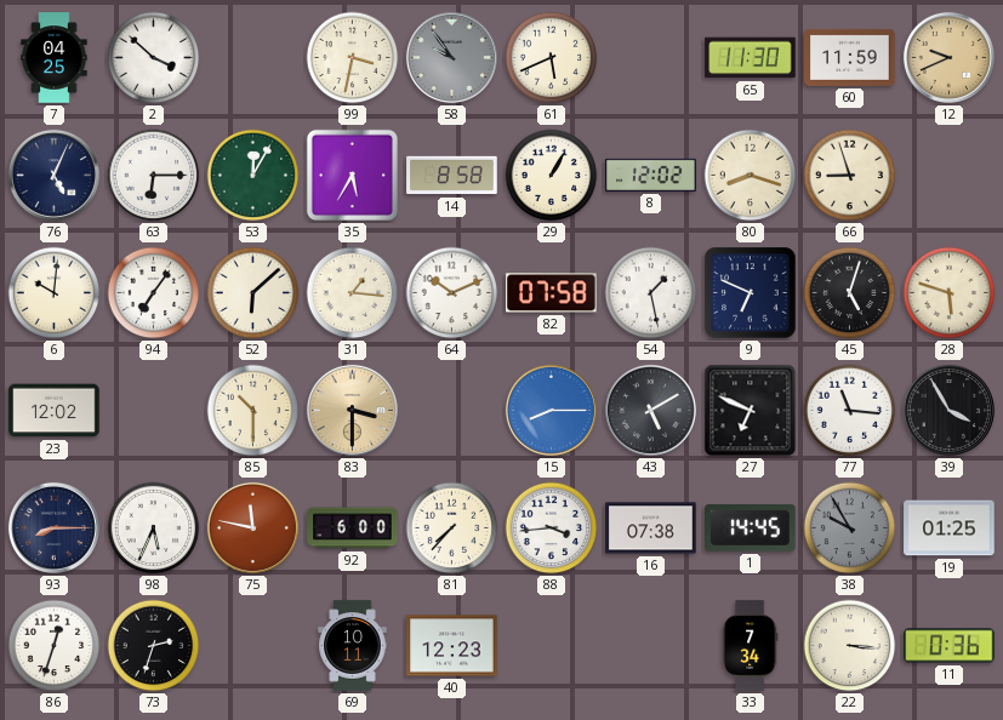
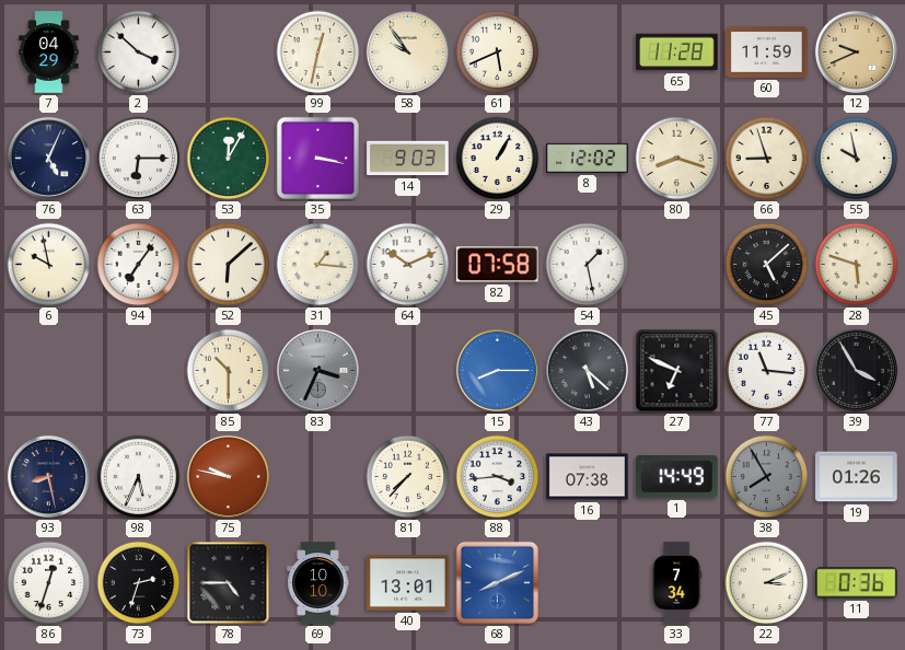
7: 04:25 -> 04:29
99: 3:32 -> 12:32
58 dial: grey -> cream
65: 11:30 -> 11:28
35: 5:35 -> 3:17
14: 8:58 -> 9:03
55: none -> 9:58
6: 10:01 -> 9:58
9: 6:49 -> none
45: 5:03 -> 5:08
23: 12:02 -> none
83: 3:30 -> 3:34
83 dial: champagne -> grey
43: 5:10 -> 5:22
93: 8:15 -> 8:28
75: 11:47 -> 9:47
92: 6:00 -> none
1: 14:45 -> 14:49
38: 9:55 -> 7:55
19: 01:25 -> 01:26
78: none -> 4:45
69: 10:11 -> 10:10
40: 12:23 -> 13:01
68: none -> 8:11
22: 3:16 -> 3:11
